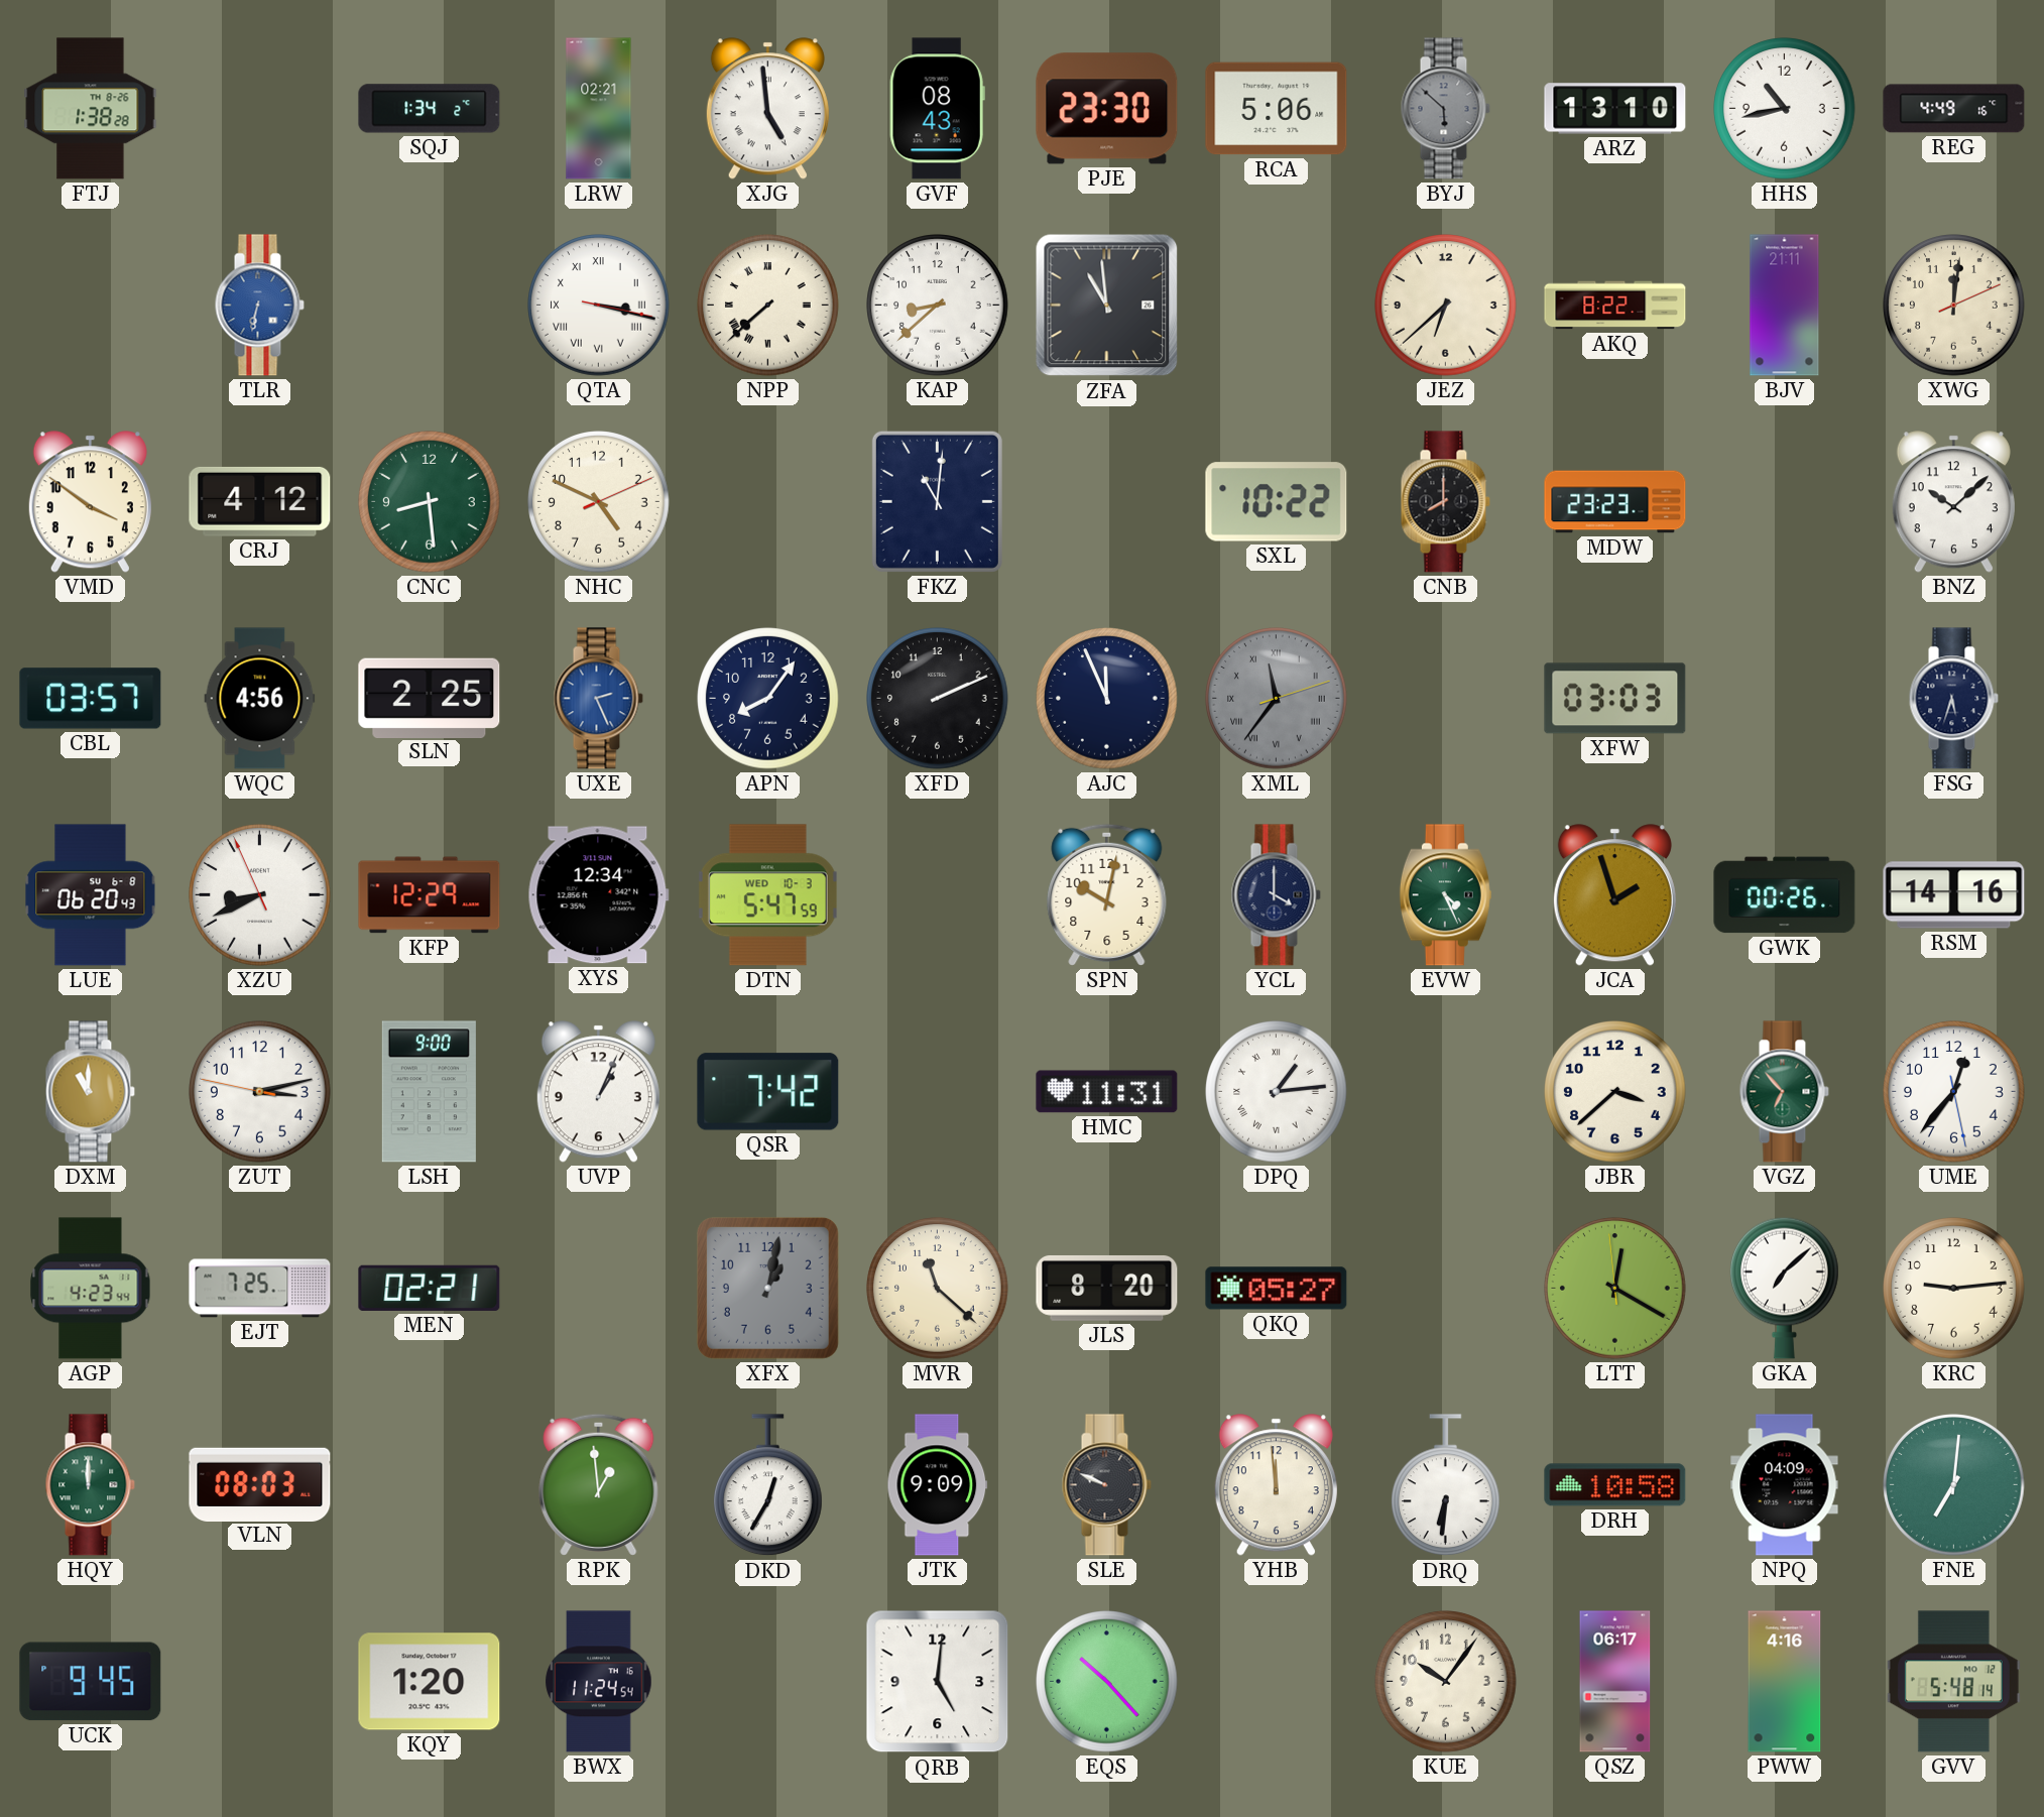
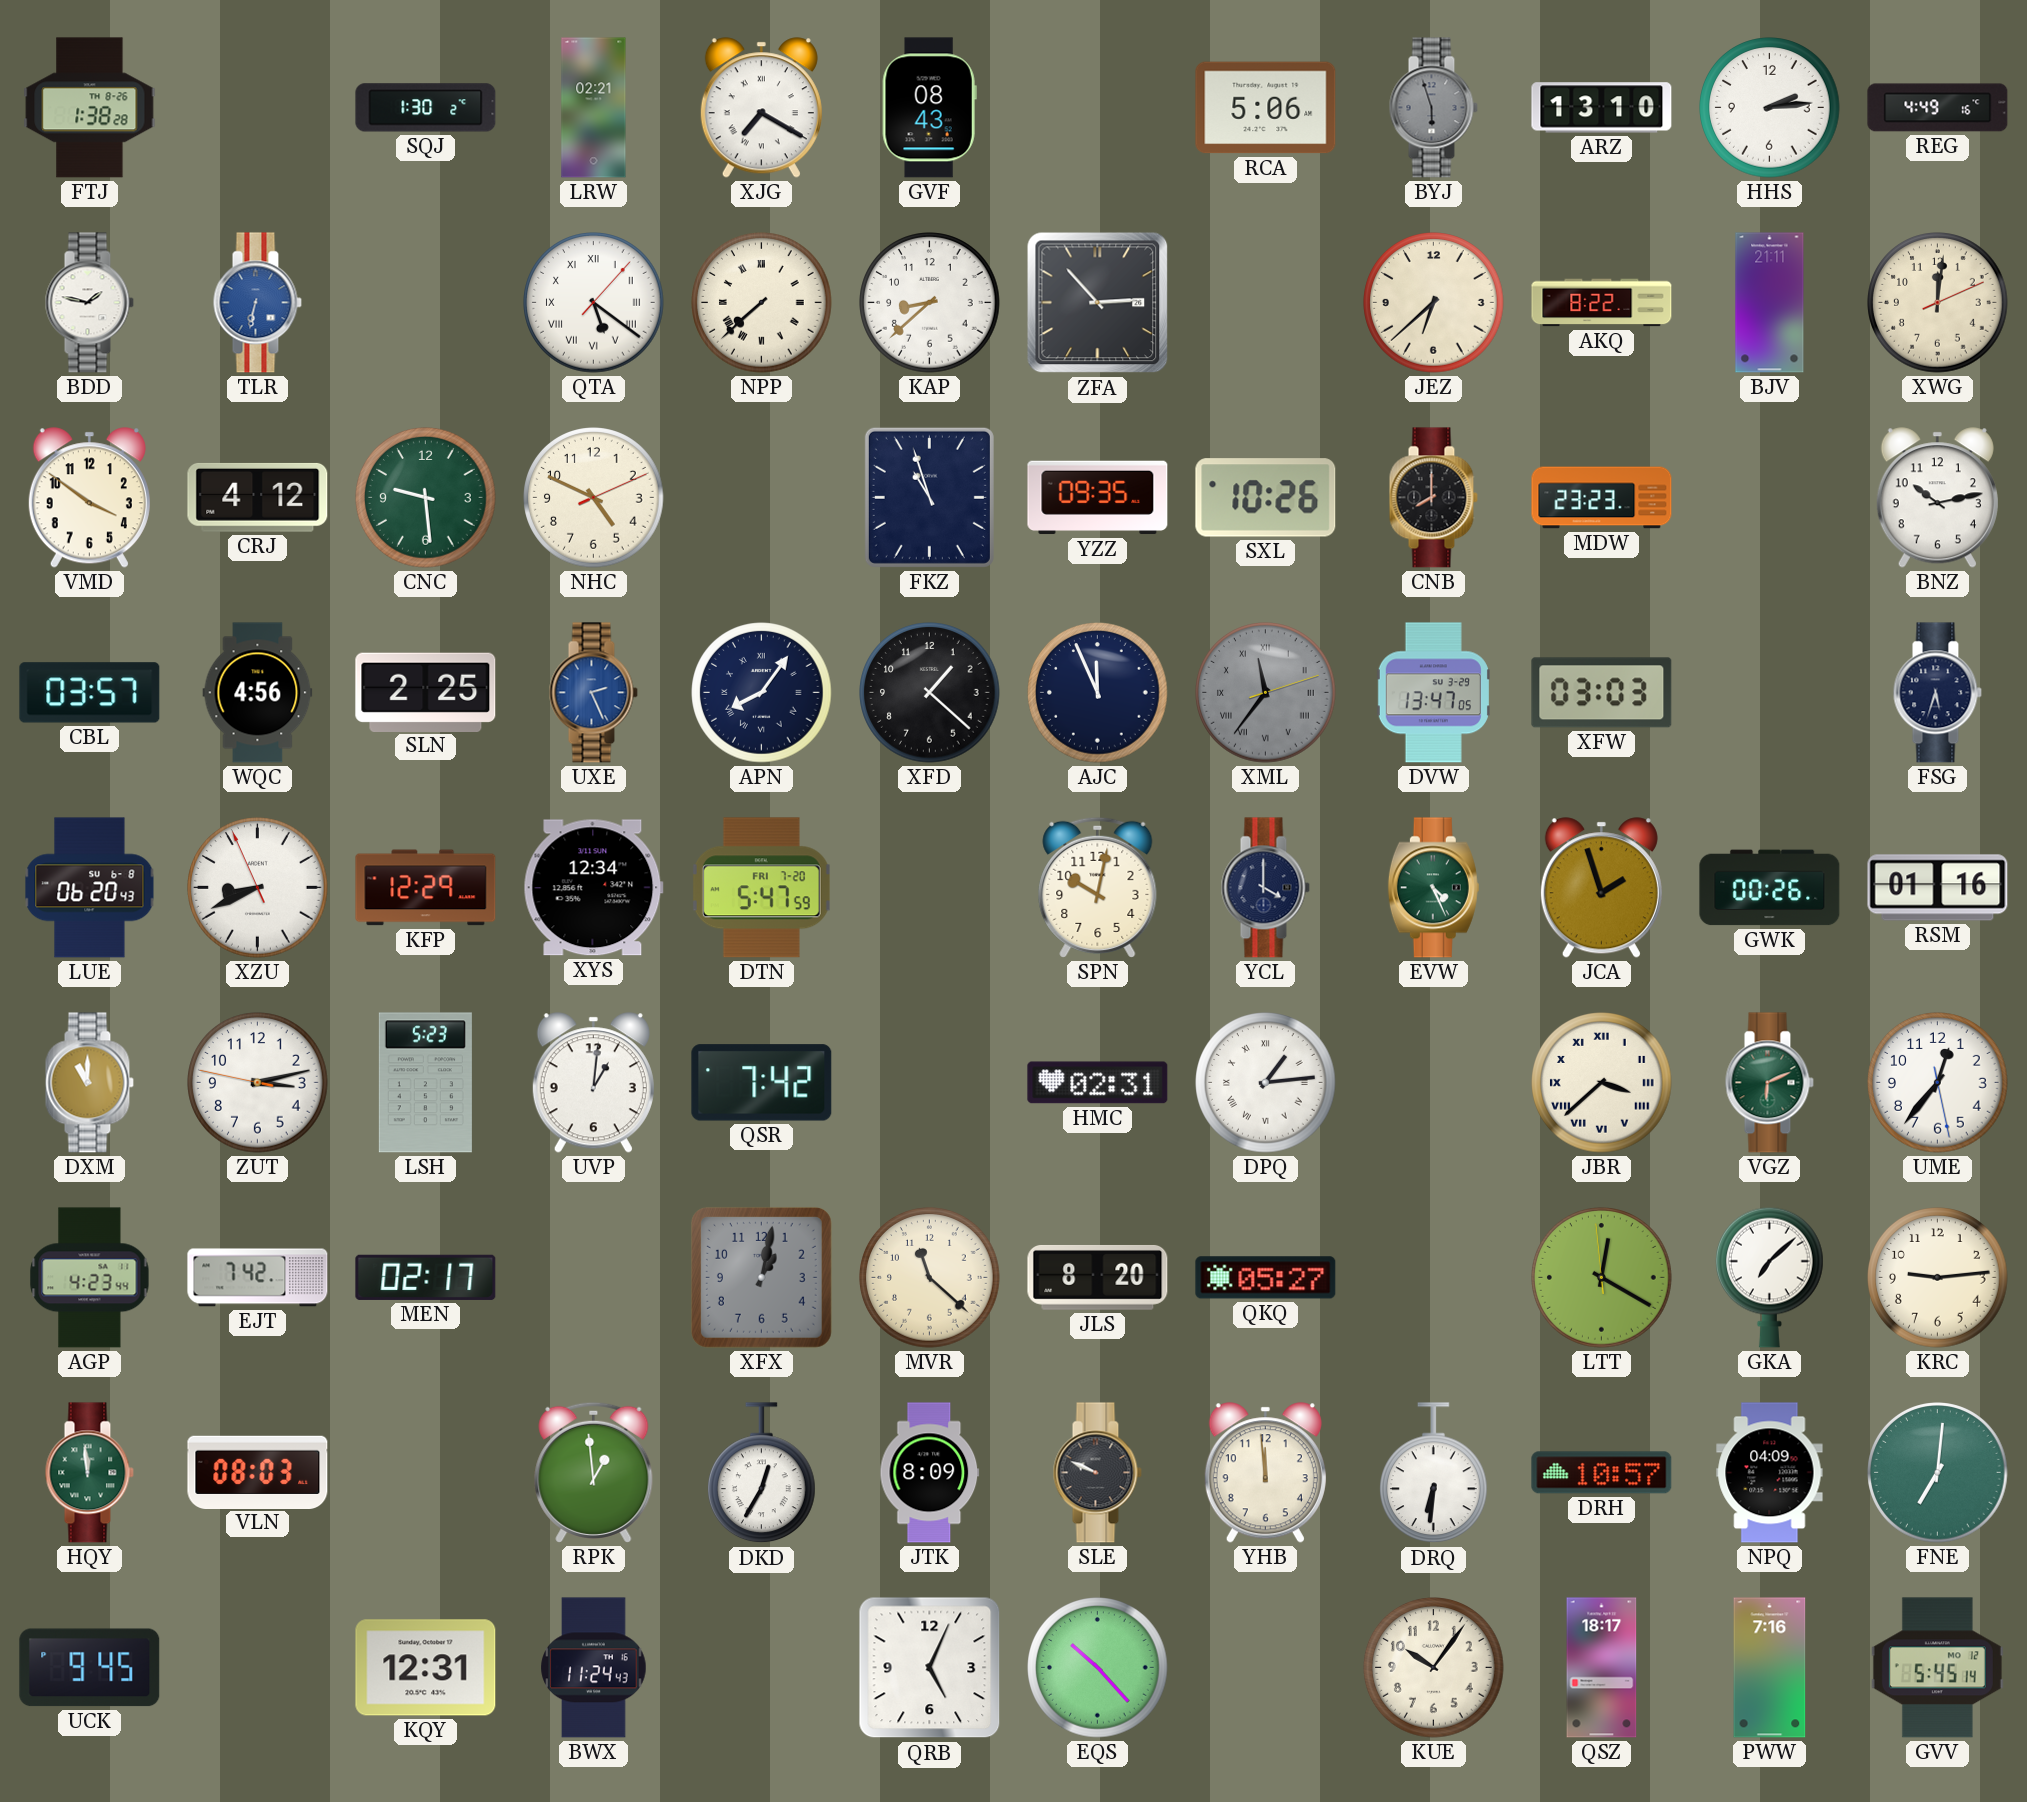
SQJ: 1:34 -> 1:30
XJG: 4:59 -> 7:20
PJE: 23:30 -> none
BYJ: 5:52 -> 5:57
HHS: 10:43 -> 2:14
BDD: none -> 1:47
QTA: 3:17 -> 5:21
ZFA: 10:59 -> 2:53
CNC: 8:29 -> 9:29
FKZ: 11:01 -> 10:57
YZZ: none -> 09:35
SXL: 10:22 -> 10:26
BNZ: 10:08 -> 10:13
APN numerals: Arabic -> Roman
XFD: 2:11 -> 1:22
DVW: none -> 13:47
DTN date: WED 10-3 -> FRI 7-20
RSM: 14:16 -> 01:16
LSH: 9:00 -> 5:23
UVP: 1:04 -> 1:01
HMC: 11:31 -> 02:31
JBR numerals: Arabic -> Roman
VGZ: 6:53 -> 6:11
EJT: 7:25 -> 7:42
MEN: 02:21 -> 02:17
HQY: 12:00 -> 11:59
JTK: 9:09 -> 8:09
DRH: 10:58 -> 10:57
KQY: 1:20 -> 12:31
BWX: 11:24:54 -> 11:24:43
QRB: 5:01 -> 5:04
QSZ: 06:17 -> 18:17
PWW: 4:16 -> 7:16
GVV: 5:48 -> 5:45
